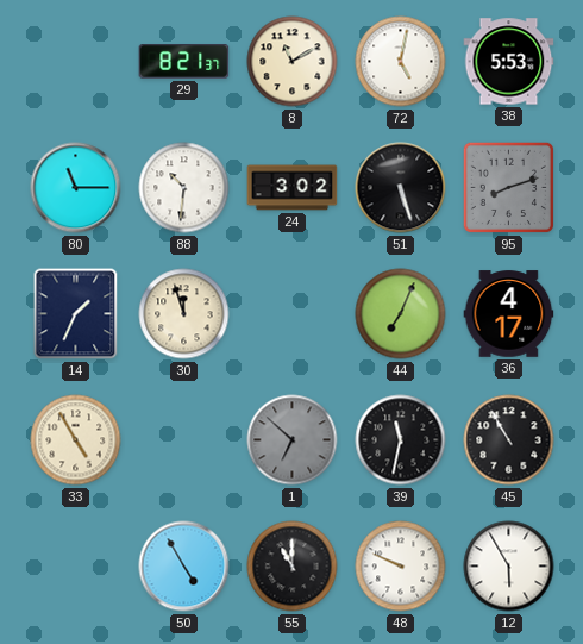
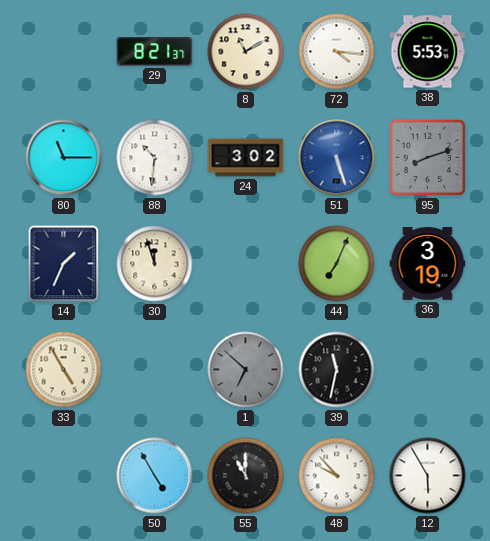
72: 5:02 -> 4:16
51 dial: black -> blue
36: 4:17 -> 3:19
45: 10:55 -> none
48: 9:49 -> 9:53
